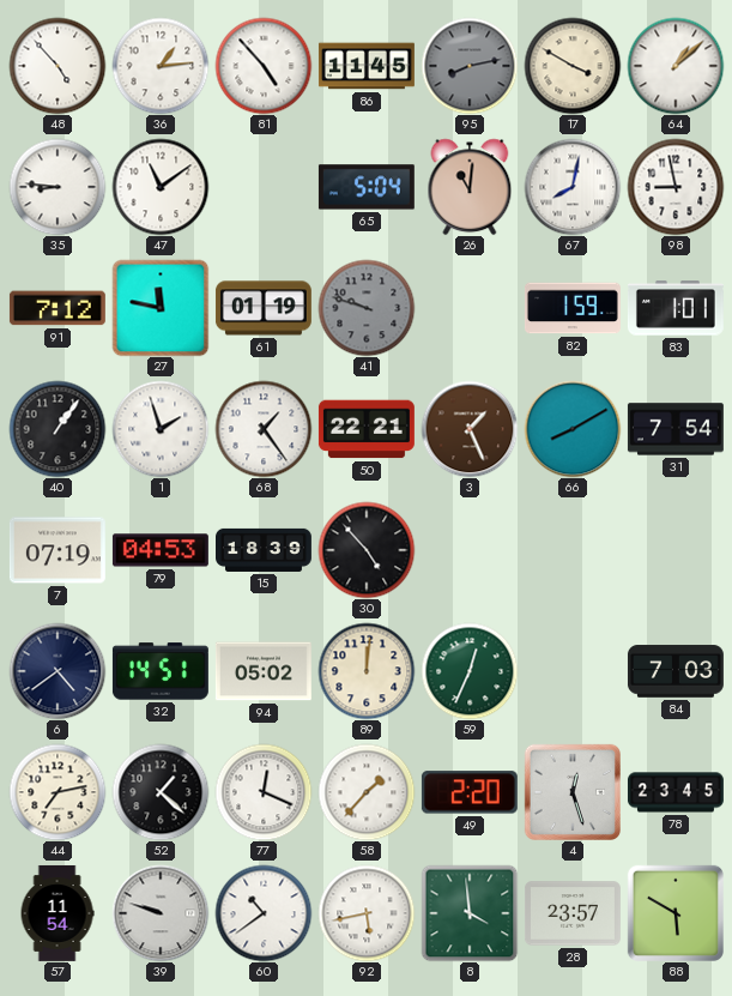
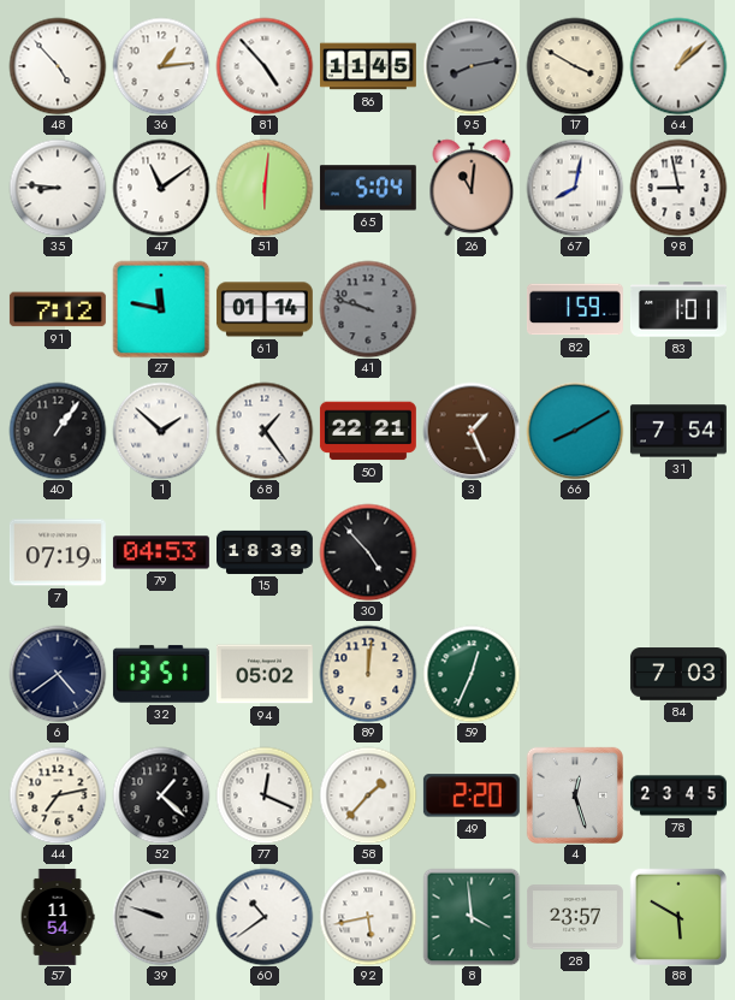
51: none -> 6:01
61: 01:19 -> 01:14
1: 1:57 -> 1:52
32: 14:51 -> 13:51
